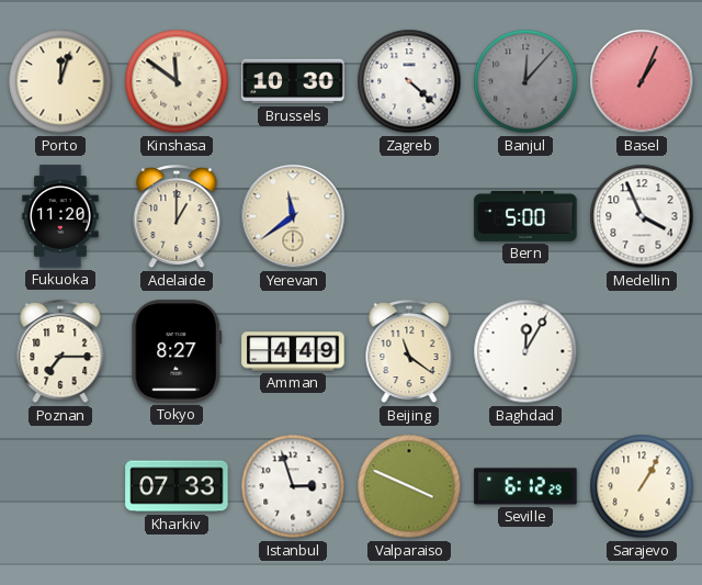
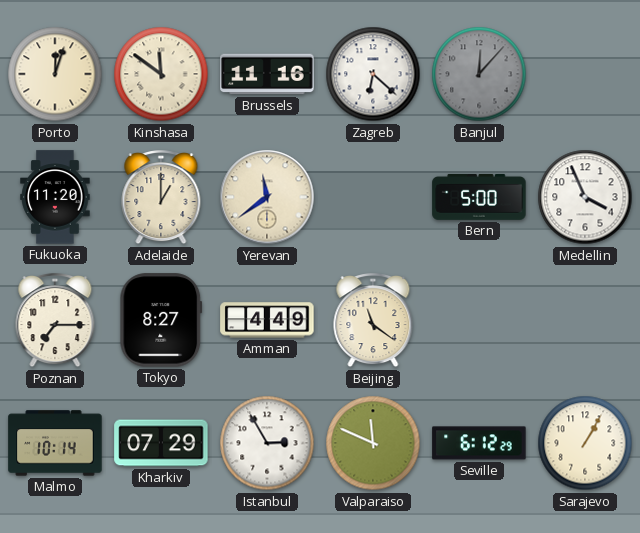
Brussels: 10:30 -> 11:16
Zagreb: 4:22 -> 6:22
Basel: 1:04 -> none
Baghdad: 12:05 -> none
Malmo: none -> 10:14
Kharkiv: 07:33 -> 07:29
Istanbul: 2:57 -> 2:55
Valparaiso: 3:49 -> 11:49
